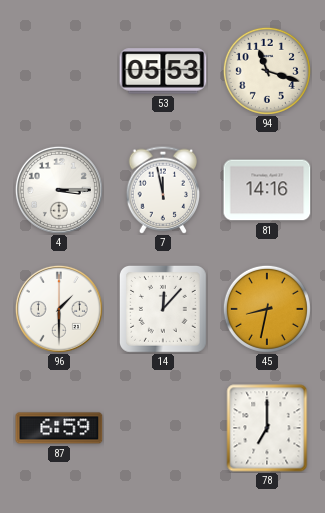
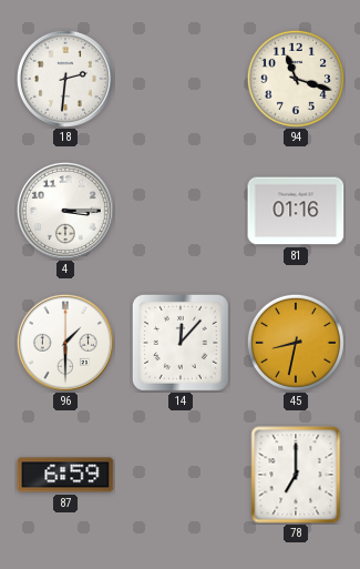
18: none -> 2:31
53: 05:53 -> none
7: 11:58 -> none
81: 14:16 -> 01:16
